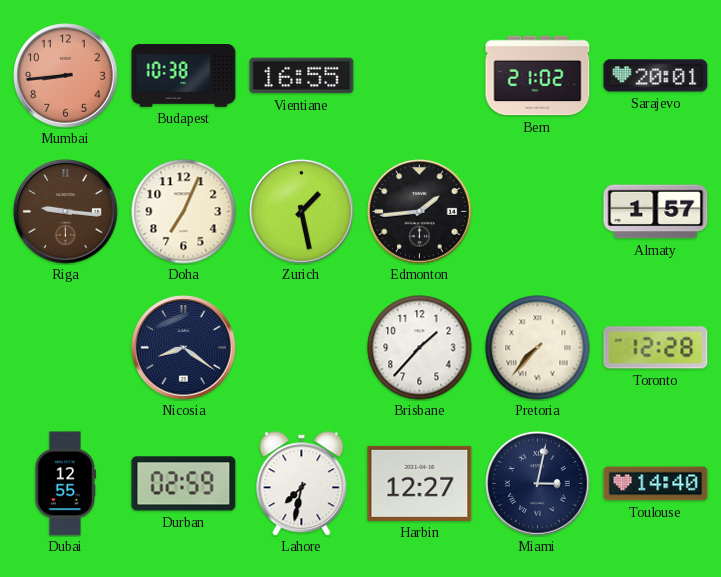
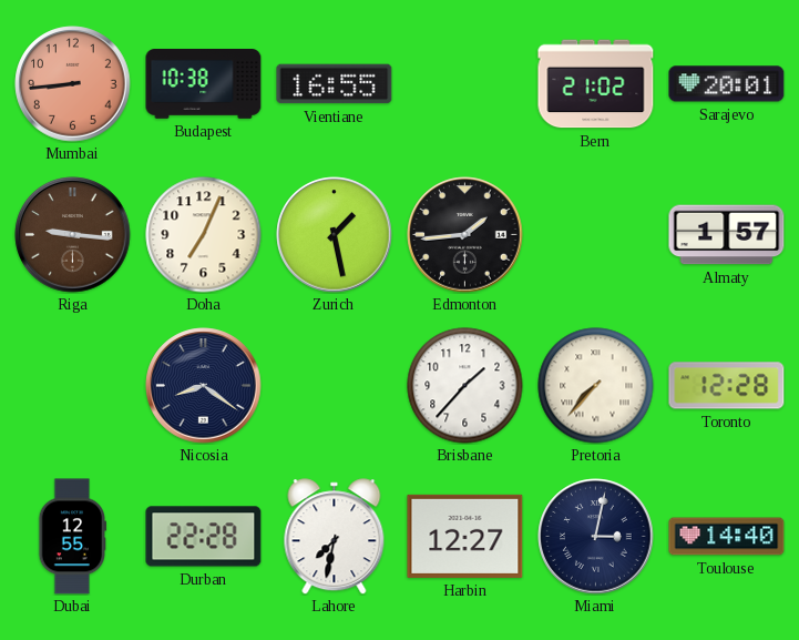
Durban: 02:59 -> 22:28
